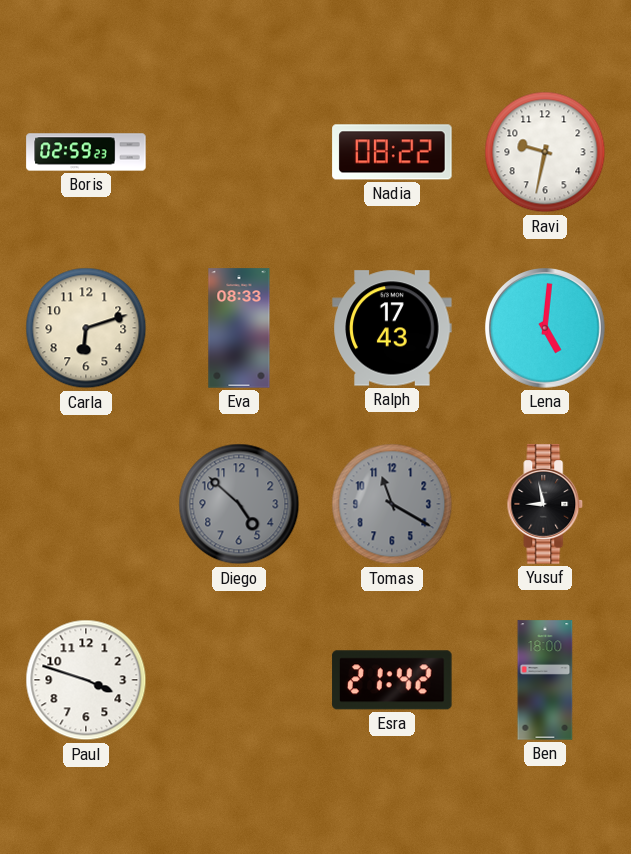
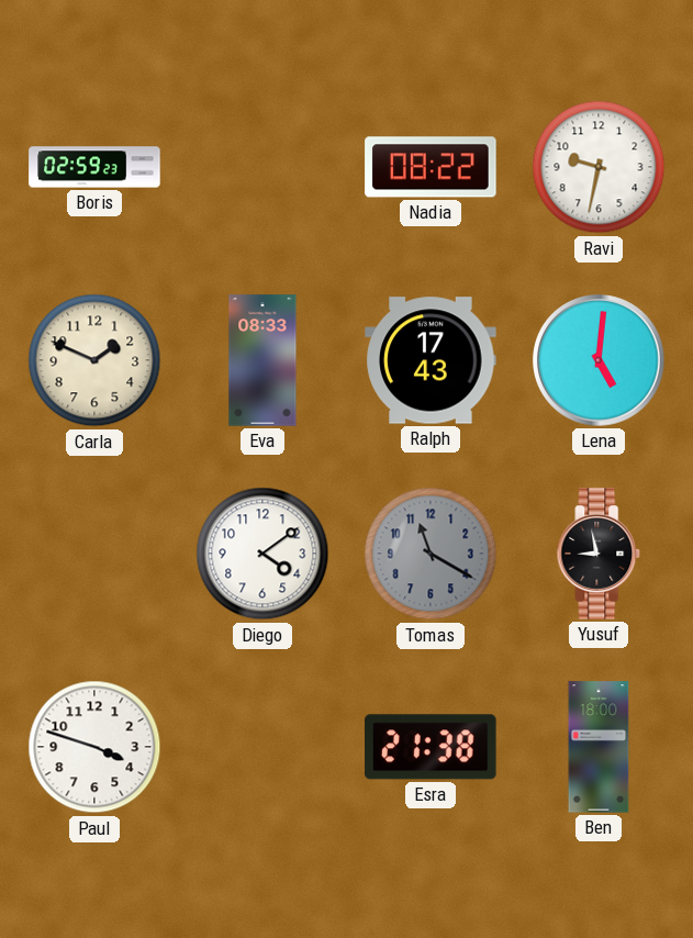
Carla: 6:12 -> 1:49
Diego: 4:52 -> 4:09
Diego dial: grey -> white
Esra: 21:42 -> 21:38
